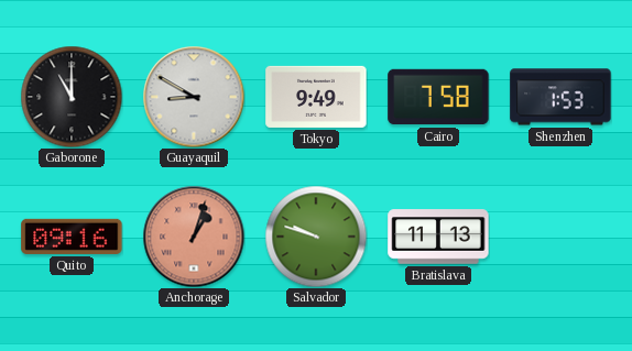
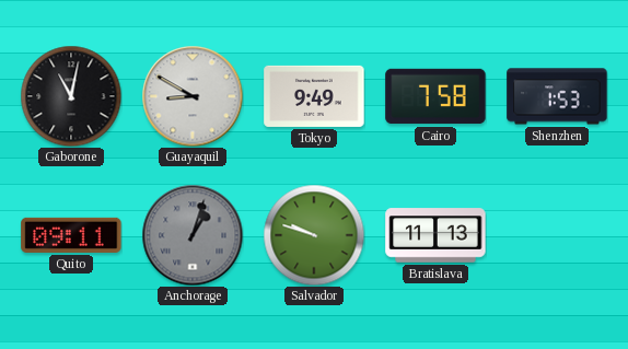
Gaborone: 11:00 -> 11:02
Quito: 09:16 -> 09:11
Anchorage dial: salmon -> grey
